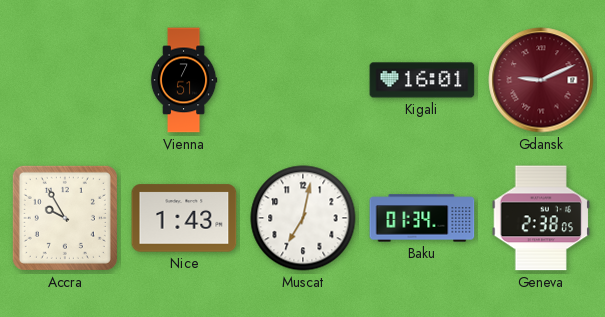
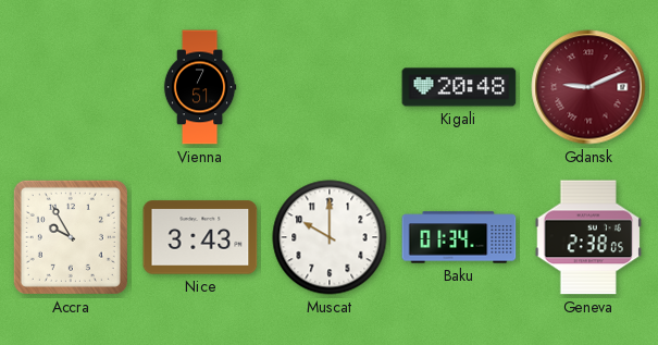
Kigali: 16:01 -> 20:48
Nice: 1:43 -> 3:43
Muscat: 7:02 -> 10:00
